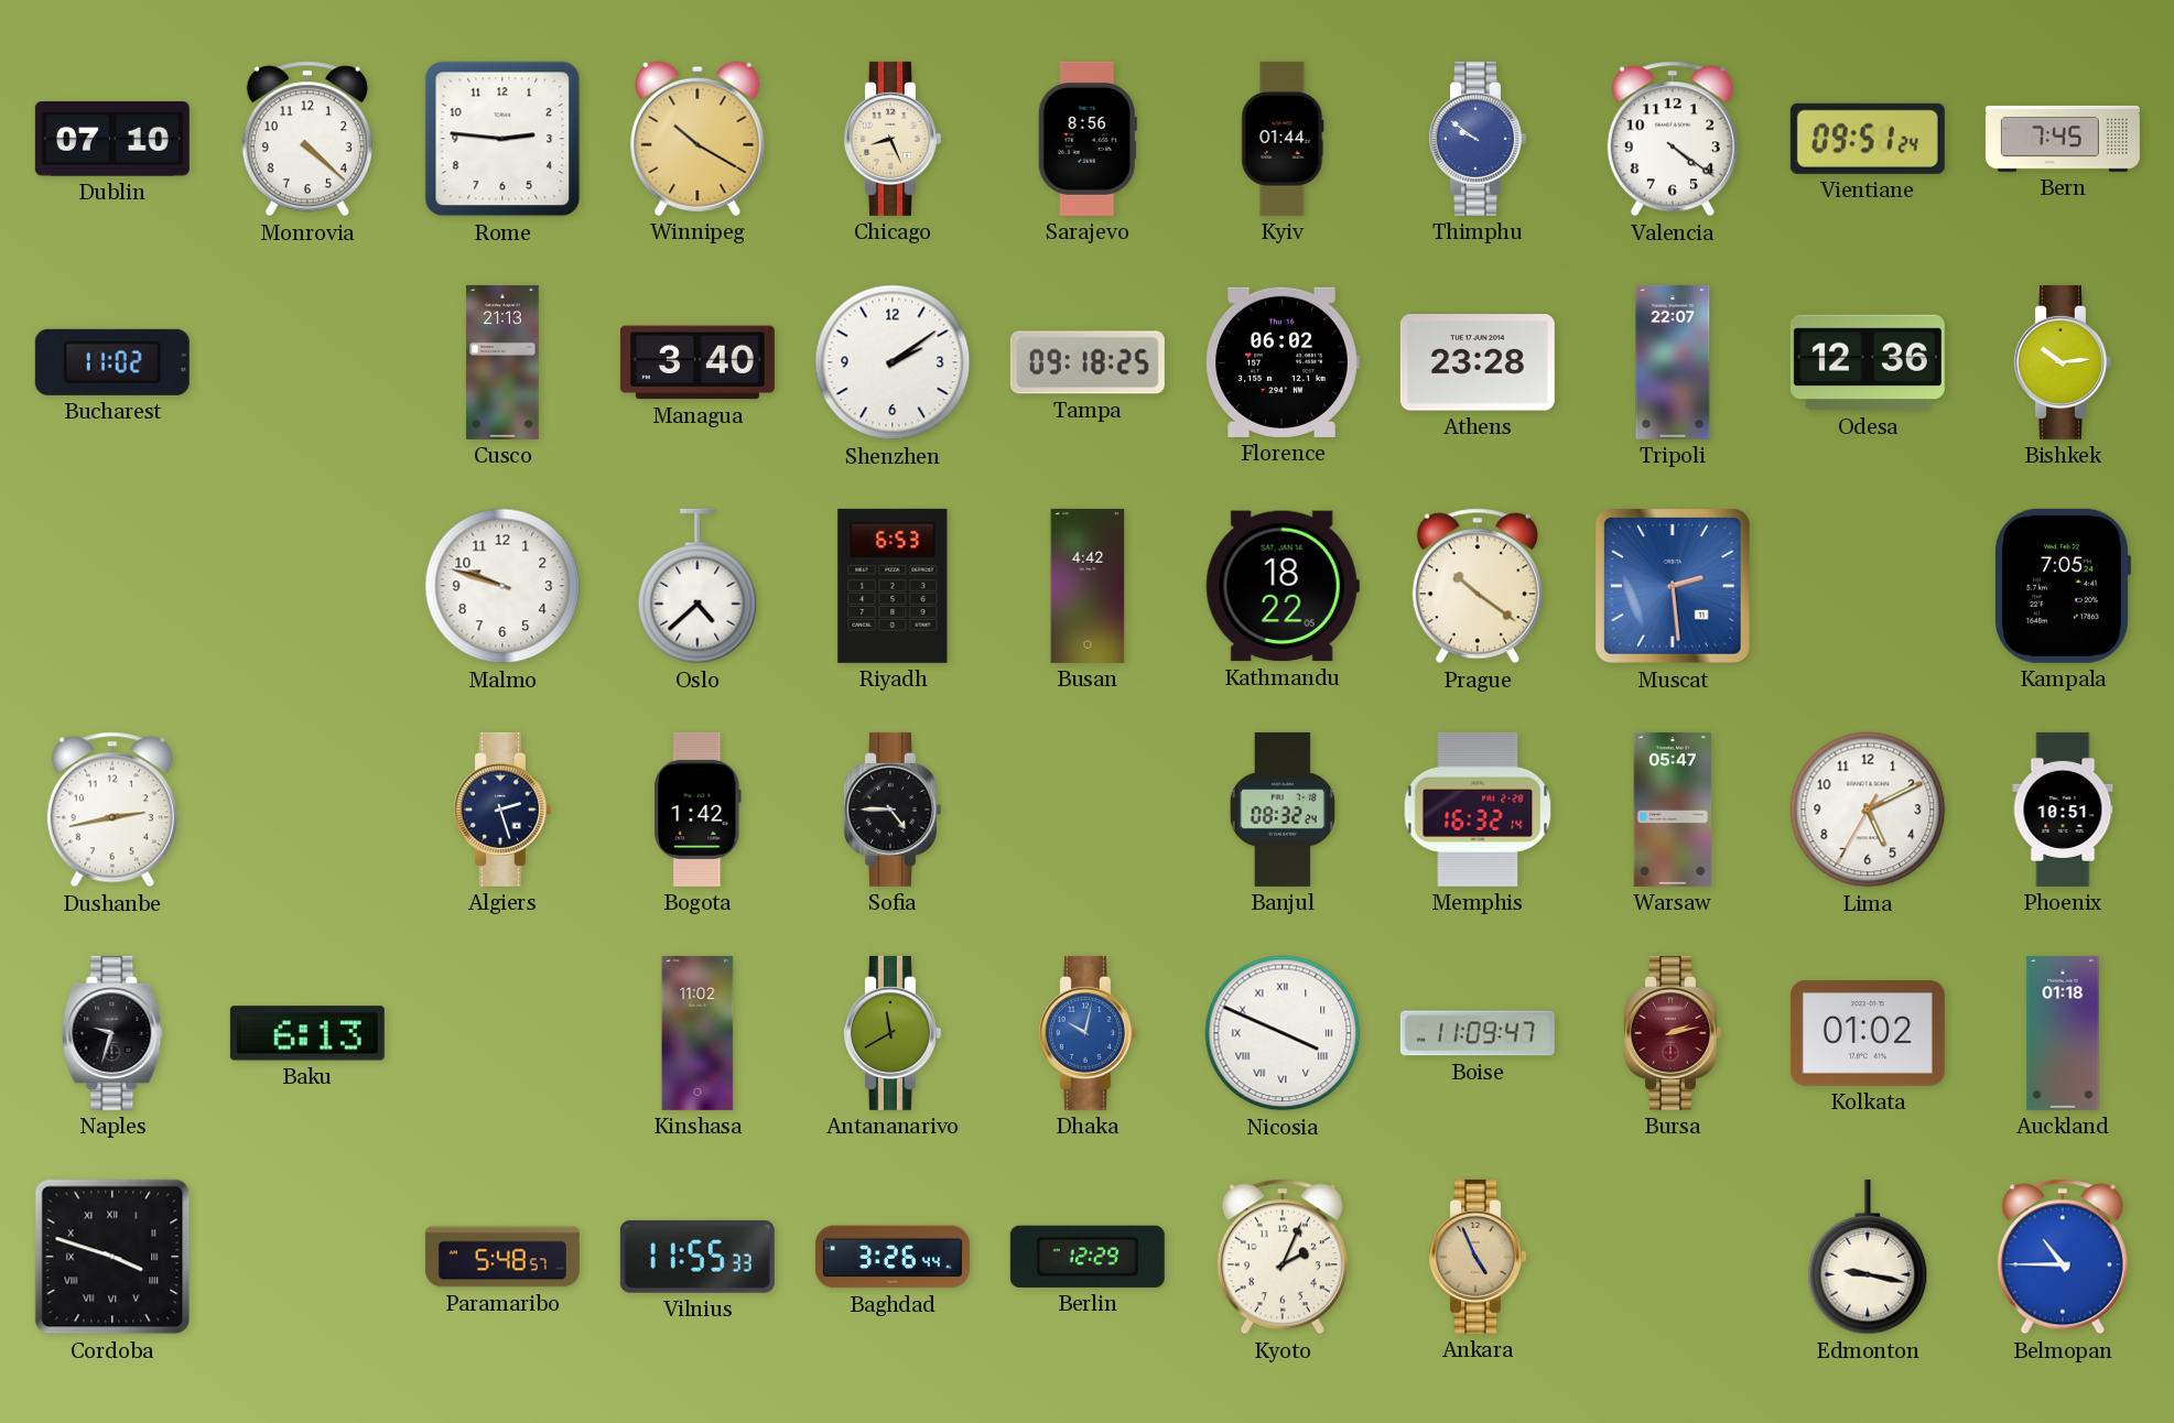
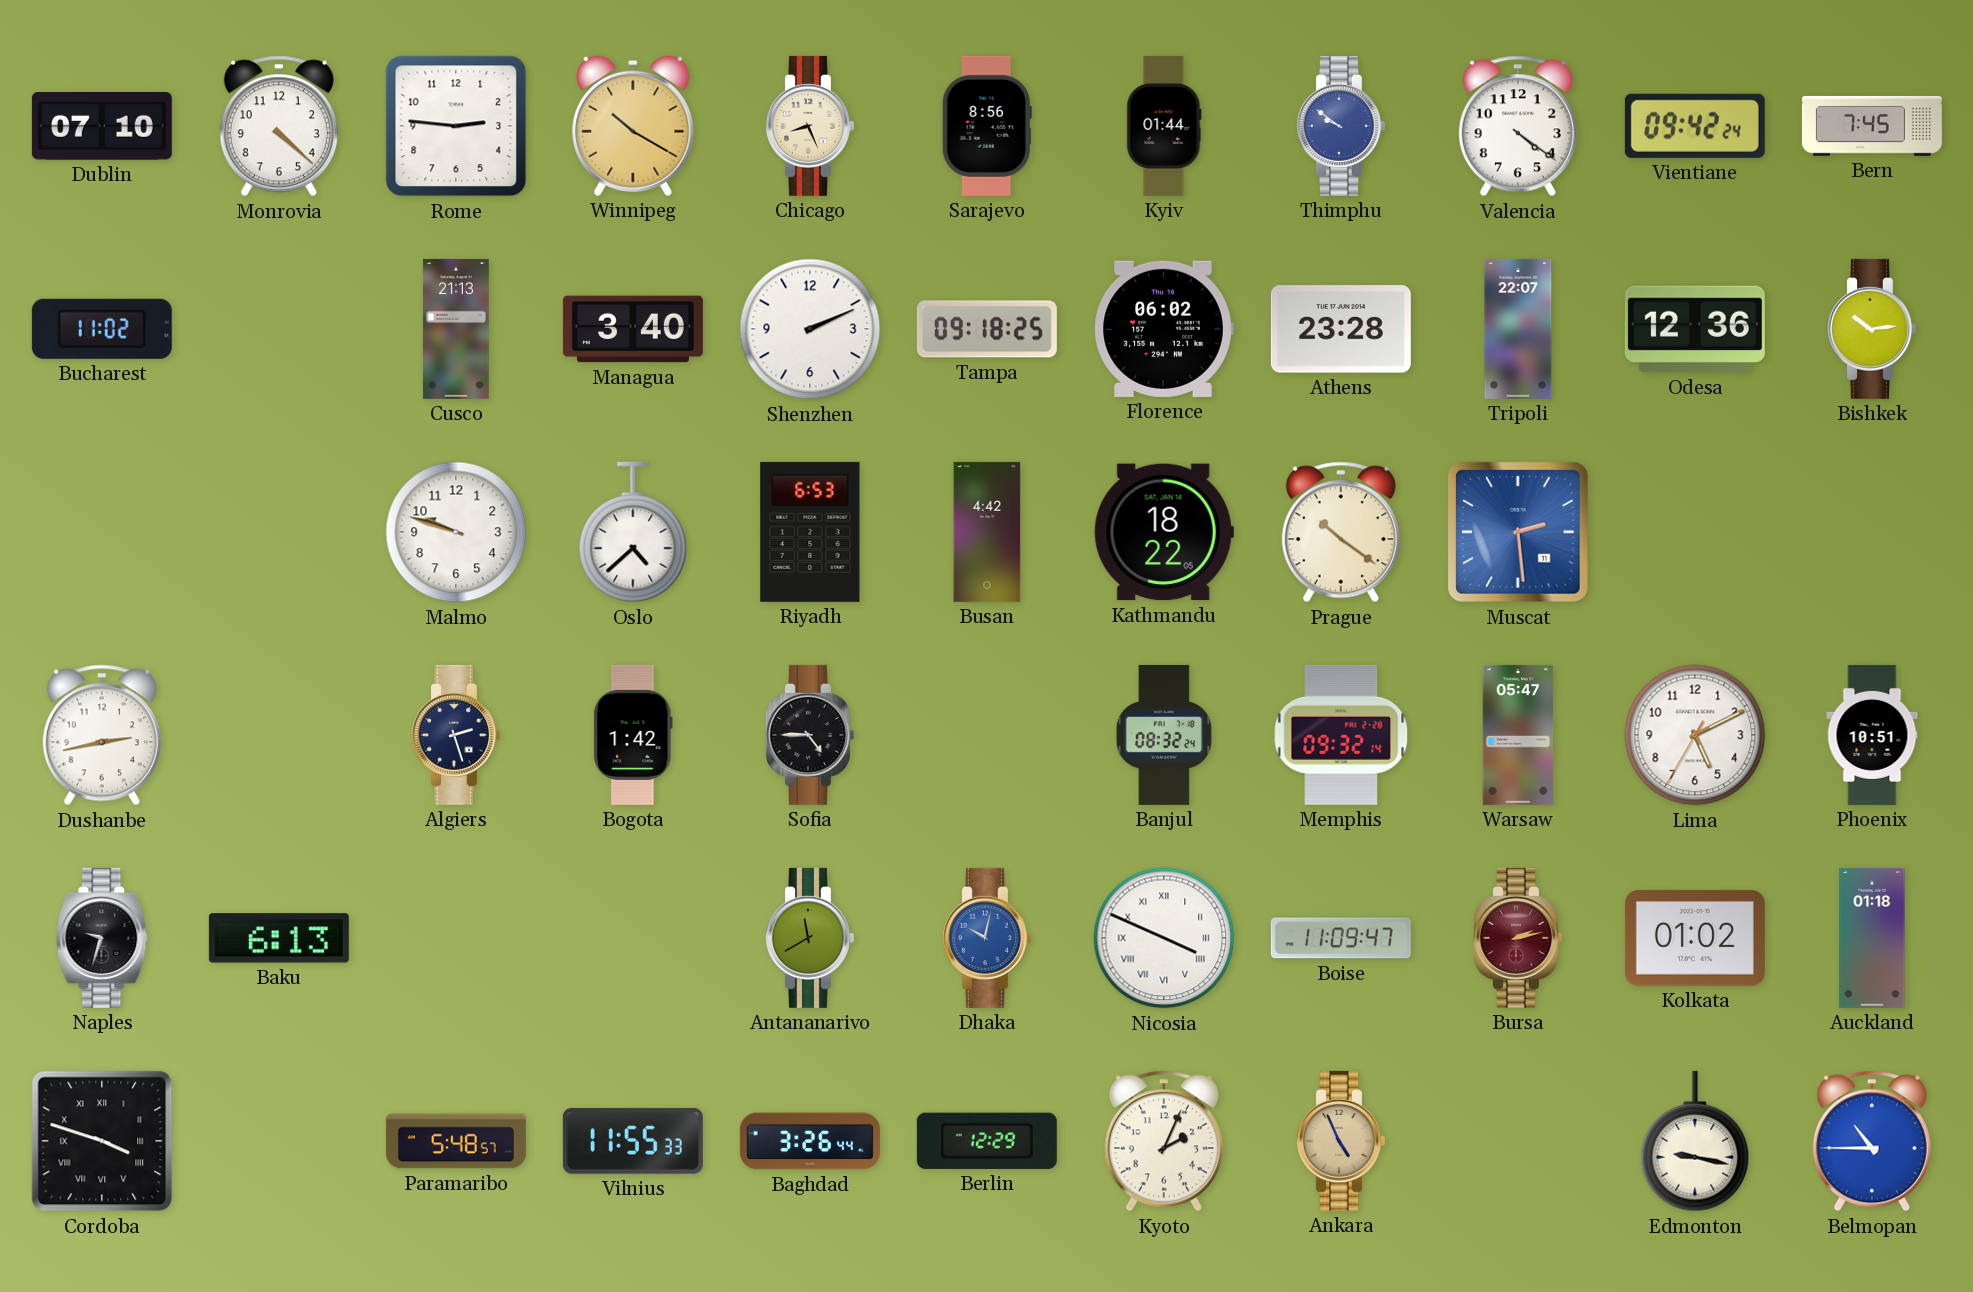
Vientiane: 09:51 -> 09:42
Shenzhen: 2:09 -> 2:11
Kampala: 7:05 -> none
Memphis: 16:32 -> 09:32
Kinshasa: 11:02 -> none
